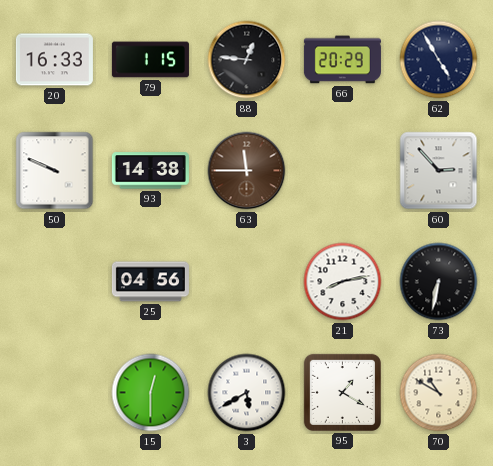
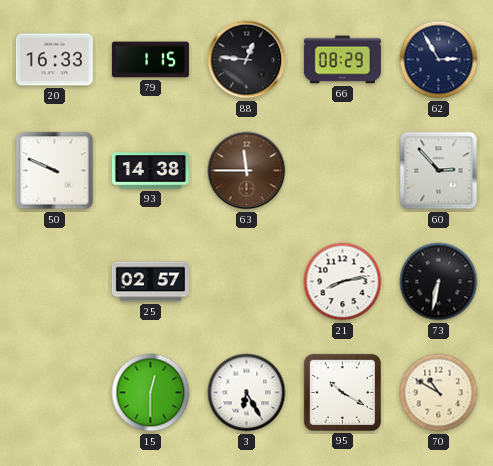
66: 20:29 -> 08:29
62: 4:55 -> 2:55
25: 04:56 -> 02:57
3: 5:40 -> 6:25
95: 1:20 -> 10:20
